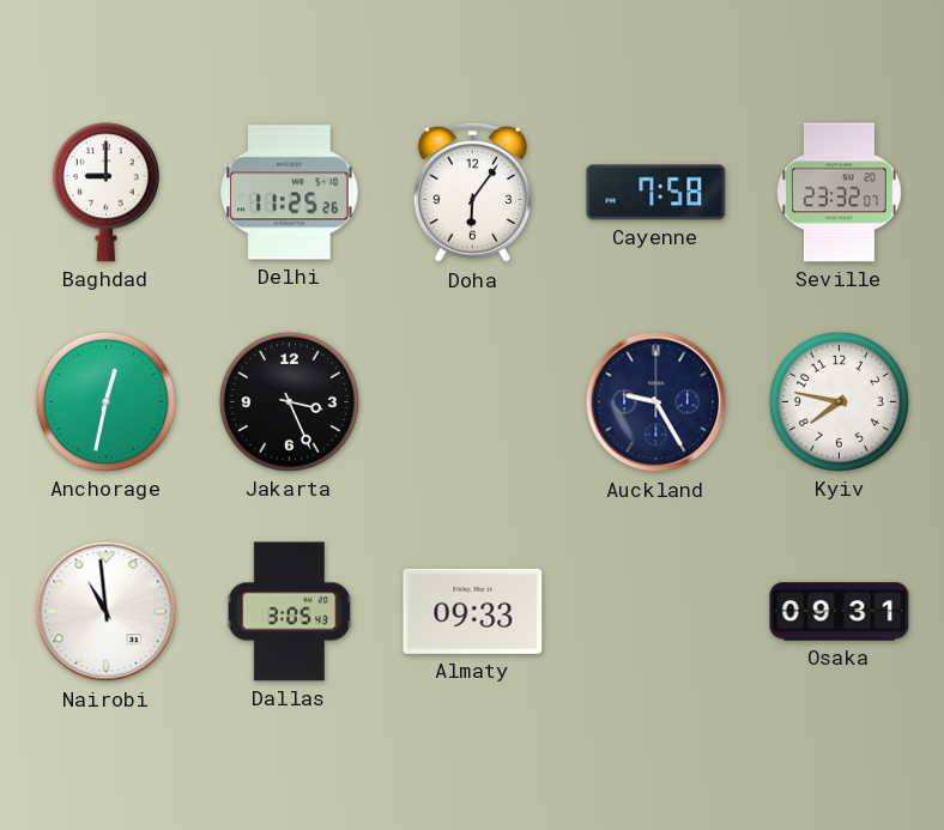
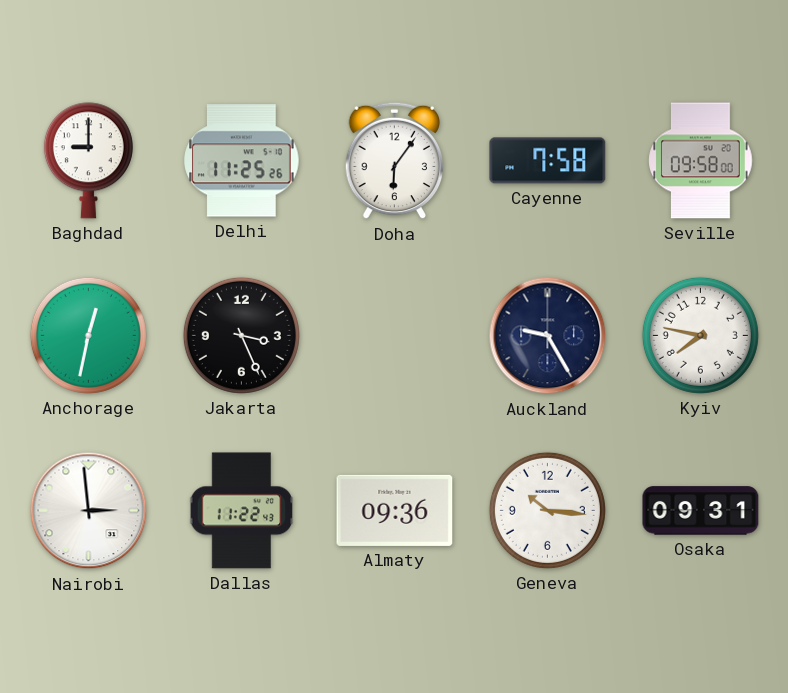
Seville: 23:32 -> 09:58
Nairobi: 10:59 -> 2:59
Dallas: 3:05 -> 11:22
Almaty: 09:33 -> 09:36
Geneva: none -> 10:16
